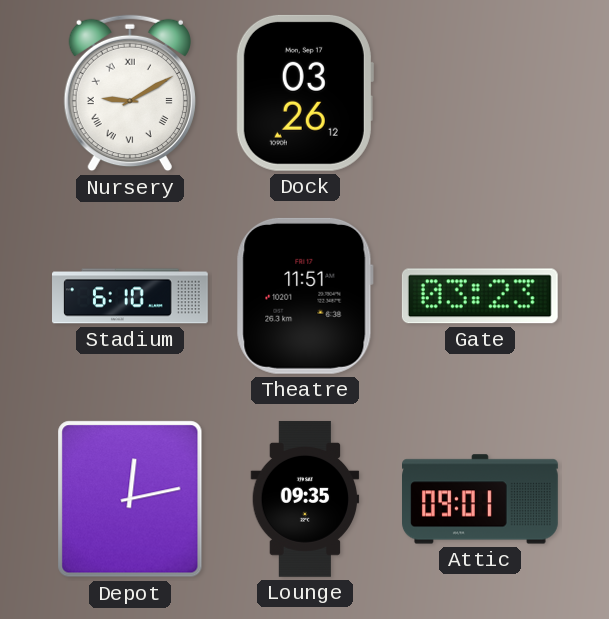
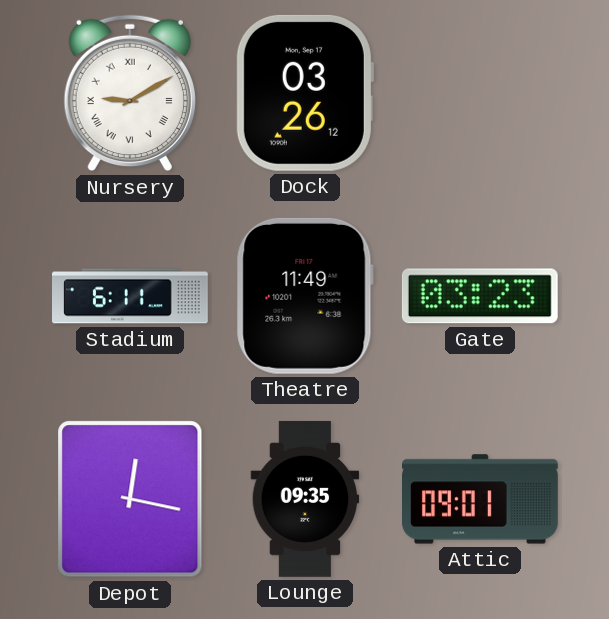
Stadium: 6:10 -> 6:11
Theatre: 11:51 -> 11:49
Depot: 12:13 -> 12:17
